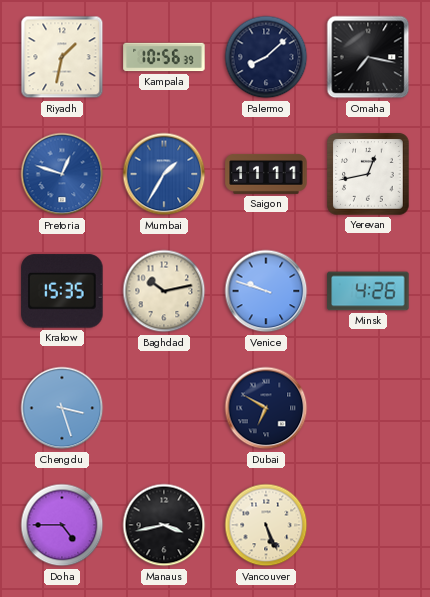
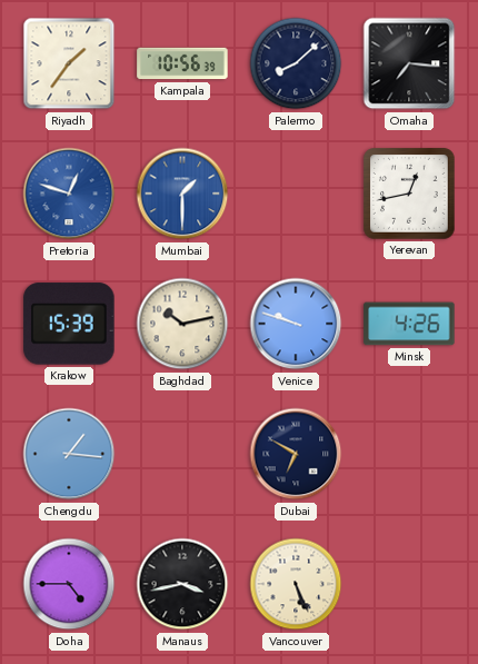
Riyadh: 1:32 -> 1:36
Omaha: 7:17 -> 7:16
Mumbai: 1:35 -> 1:30
Saigon: 11:11 -> none
Krakow: 15:35 -> 15:39
Chengdu: 3:27 -> 1:16
